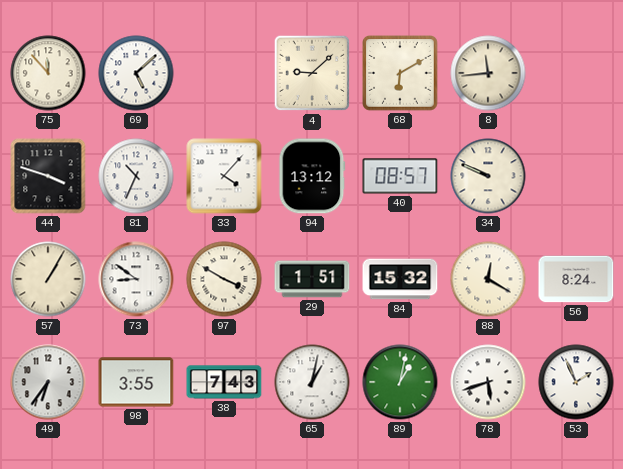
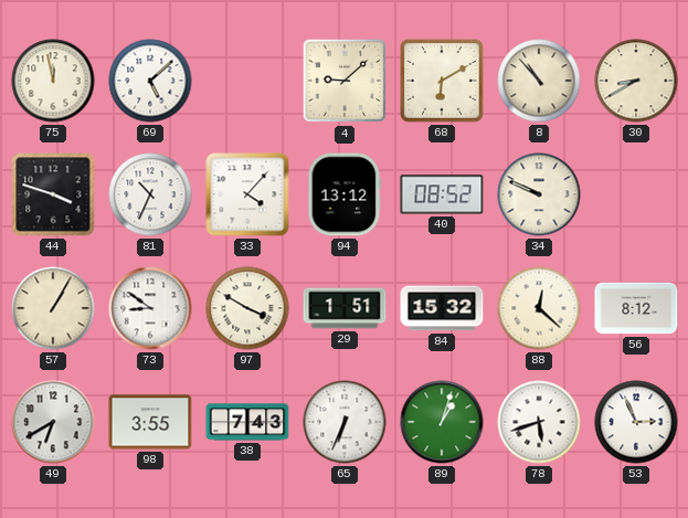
75: 11:53 -> 11:58
8: 11:44 -> 10:53
30: none -> 8:40
40: 08:57 -> 08:52
88: 12:20 -> 12:22
56: 8:24 -> 8:12
49: 6:36 -> 6:40
65: 1:02 -> 6:34
89: 1:02 -> 1:03
53: 1:56 -> 2:56
